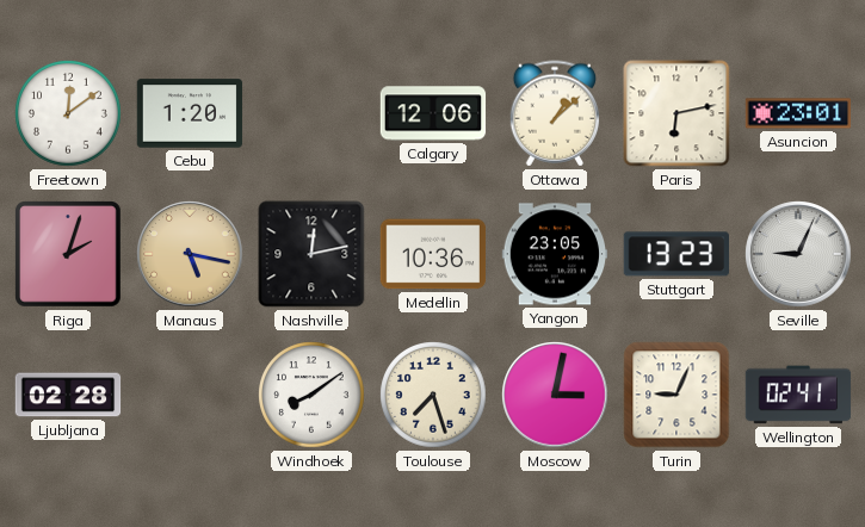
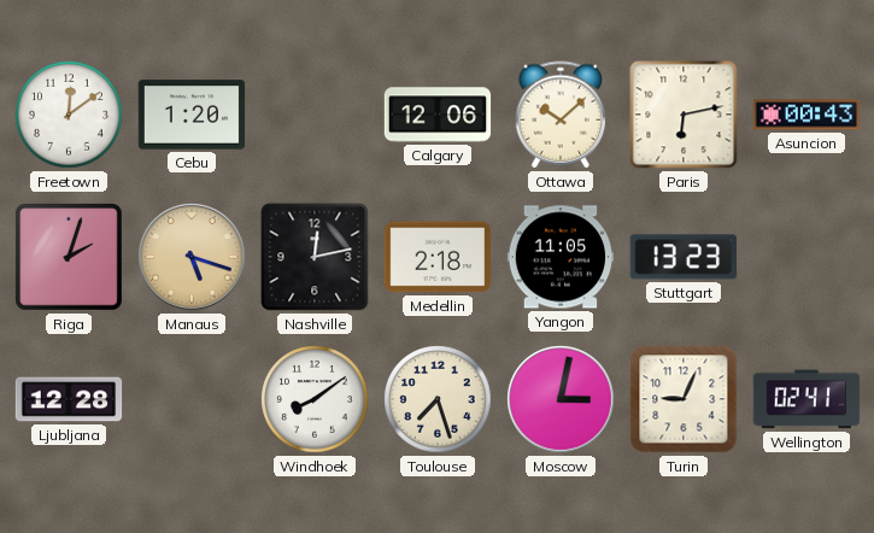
Ottawa: 1:08 -> 10:08
Asuncion: 23:01 -> 00:43
Manaus: 5:17 -> 5:18
Medellin: 10:36 -> 2:18
Yangon: 23:05 -> 11:05
Seville: 9:04 -> none
Ljubljana: 02:28 -> 12:28
